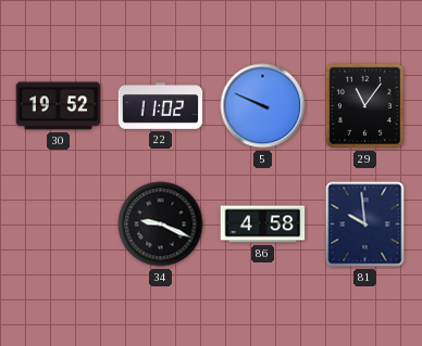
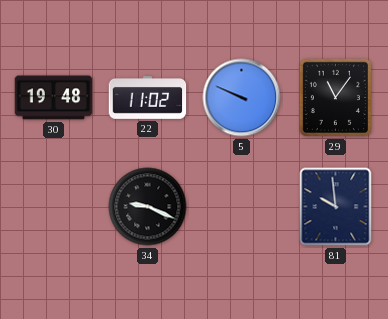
30: 19:52 -> 19:48
86: 4:58 -> none
